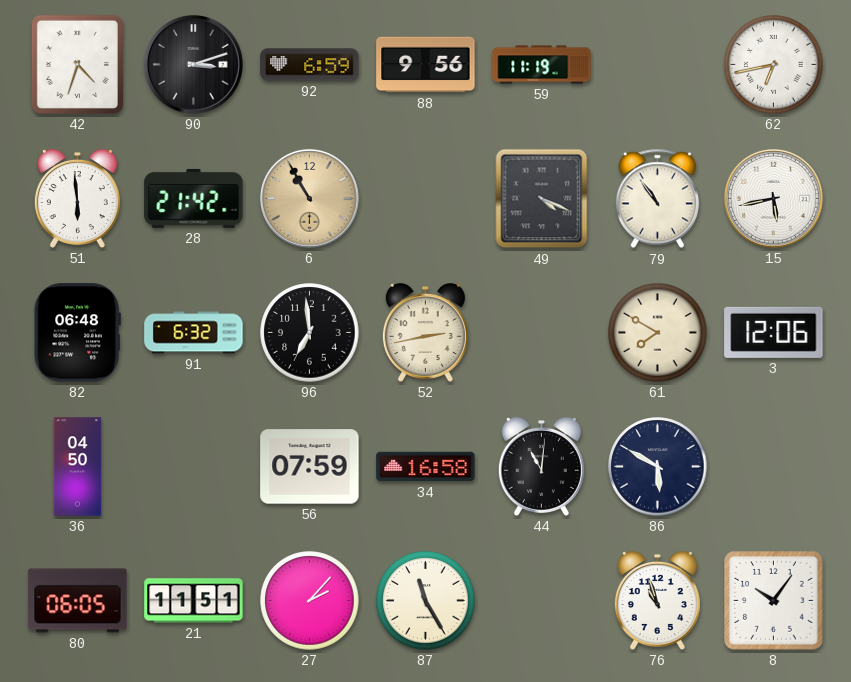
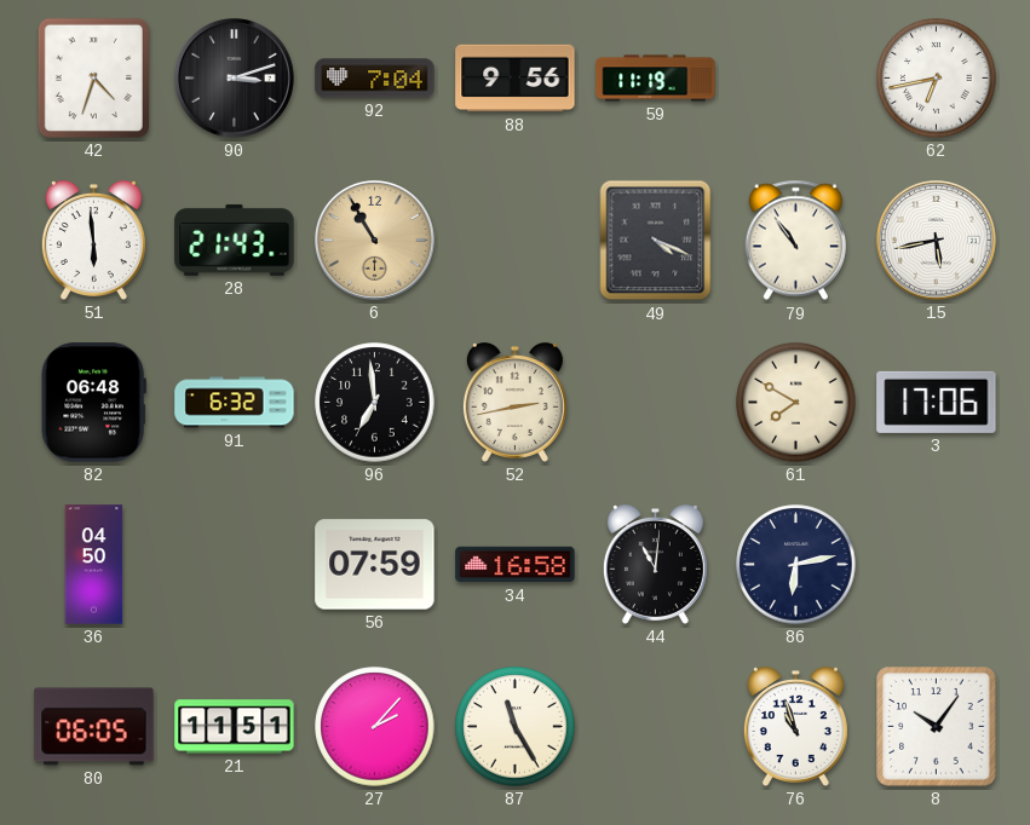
92: 6:59 -> 7:04
28: 21:42 -> 21:43
3: 12:06 -> 17:06
86: 5:50 -> 6:13
